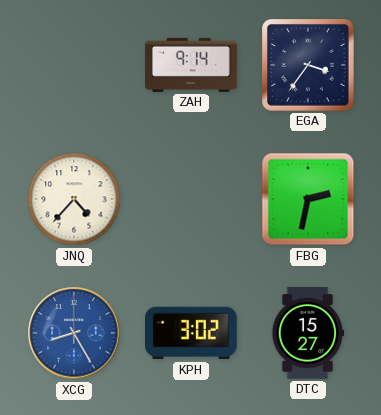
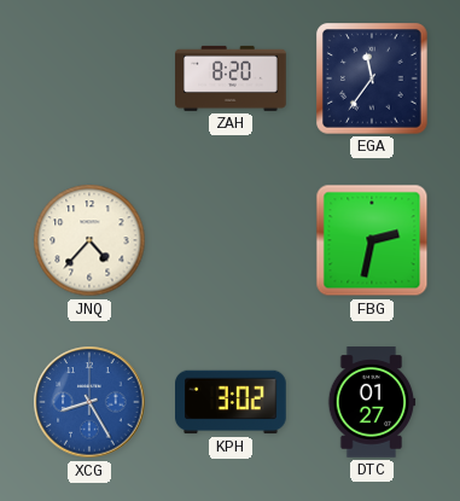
ZAH: 9:14 -> 8:20
EGA: 3:36 -> 11:36
DTC: 15:27 -> 01:27
